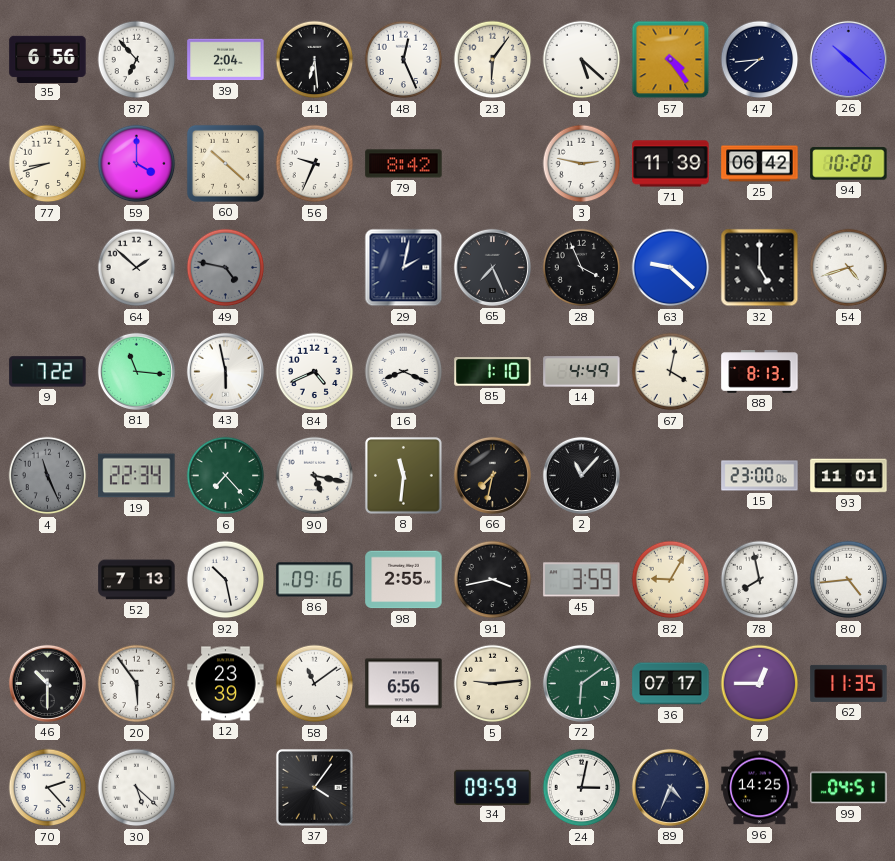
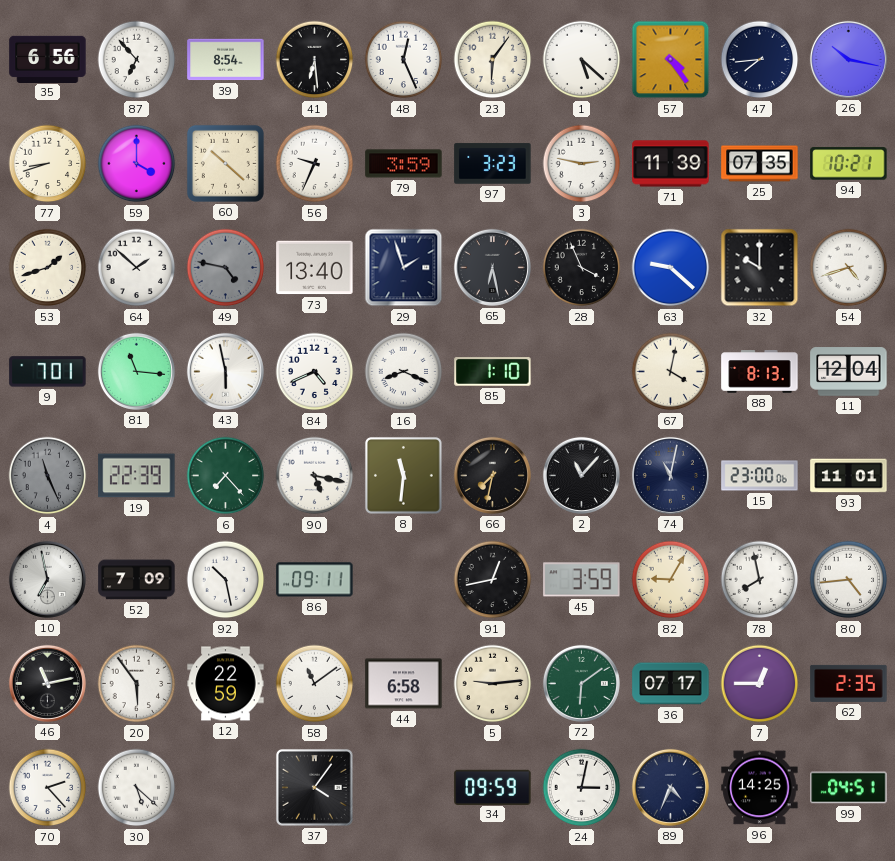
39: 2:04 -> 8:54
26: 10:22 -> 10:17
79: 8:42 -> 3:59
97: none -> 3:23
25: 06:42 -> 07:35
94: 10:20 -> 10:21
53: none -> 1:42
73: none -> 13:40
29: 2:02 -> 1:57
65: 7:26 -> 6:28
32: 5:00 -> 10:00
9: 7:22 -> 7:01
14: 4:49 -> none
11: none -> 12:04
19: 22:34 -> 22:39
74: none -> 11:02
10: none -> 6:58
52: 7:13 -> 7:09
86: 09:16 -> 09:11
98: 2:55 -> none
91: 3:43 -> 12:43
46: 10:30 -> 11:13
12: 23:39 -> 22:59
44: 6:56 -> 6:58
62: 11:35 -> 2:35
